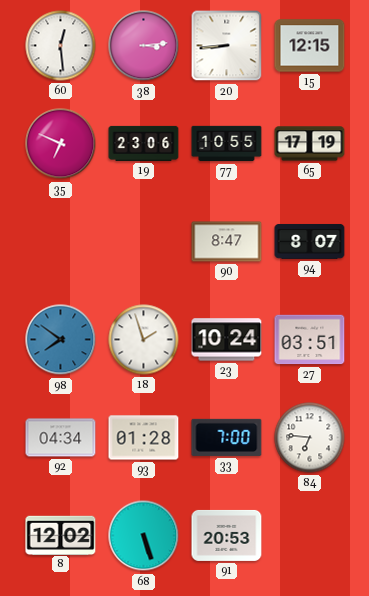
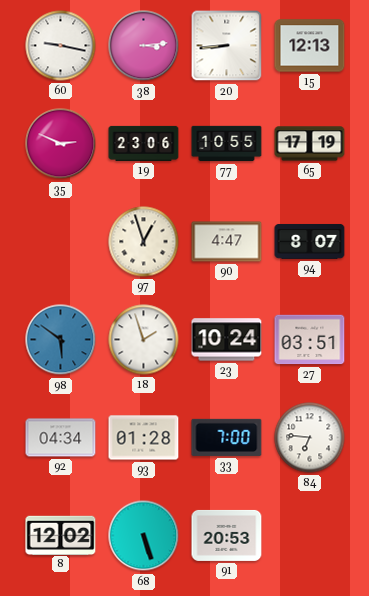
60: 12:29 -> 9:17
15: 12:15 -> 12:13
35: 6:49 -> 2:49
97: none -> 12:57
90: 8:47 -> 4:47
98: 7:51 -> 5:51
